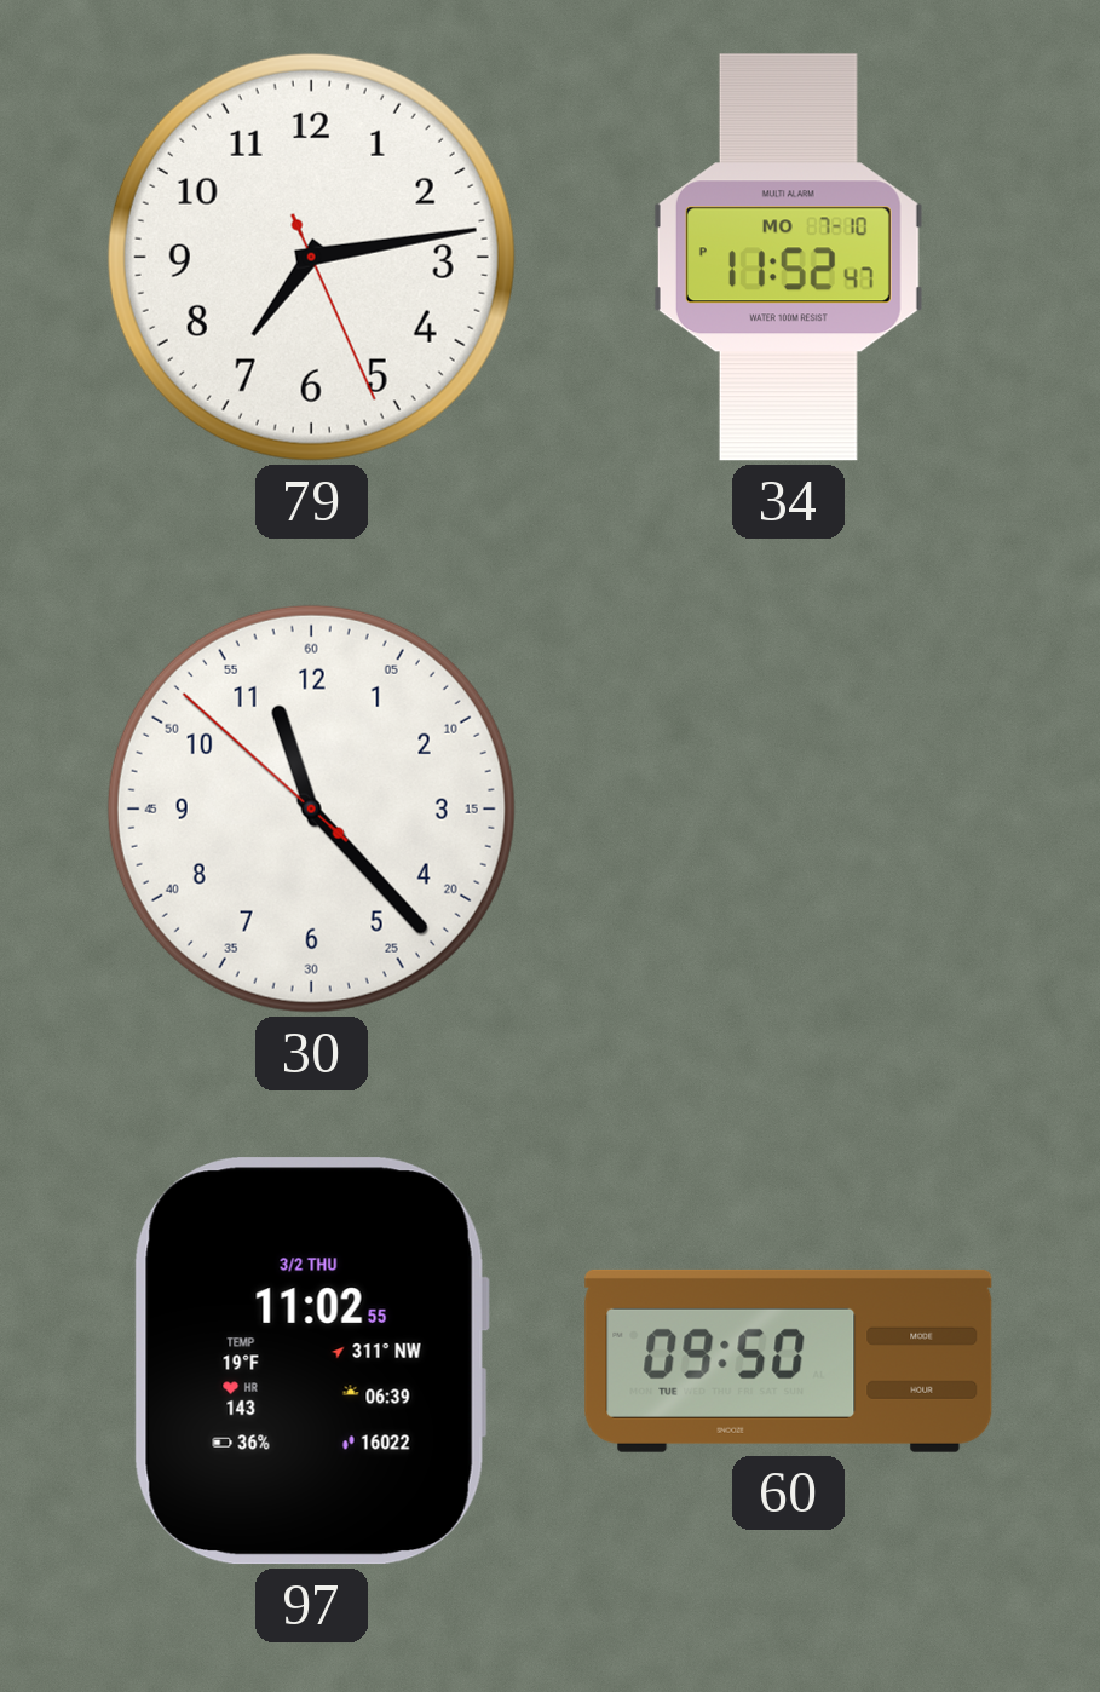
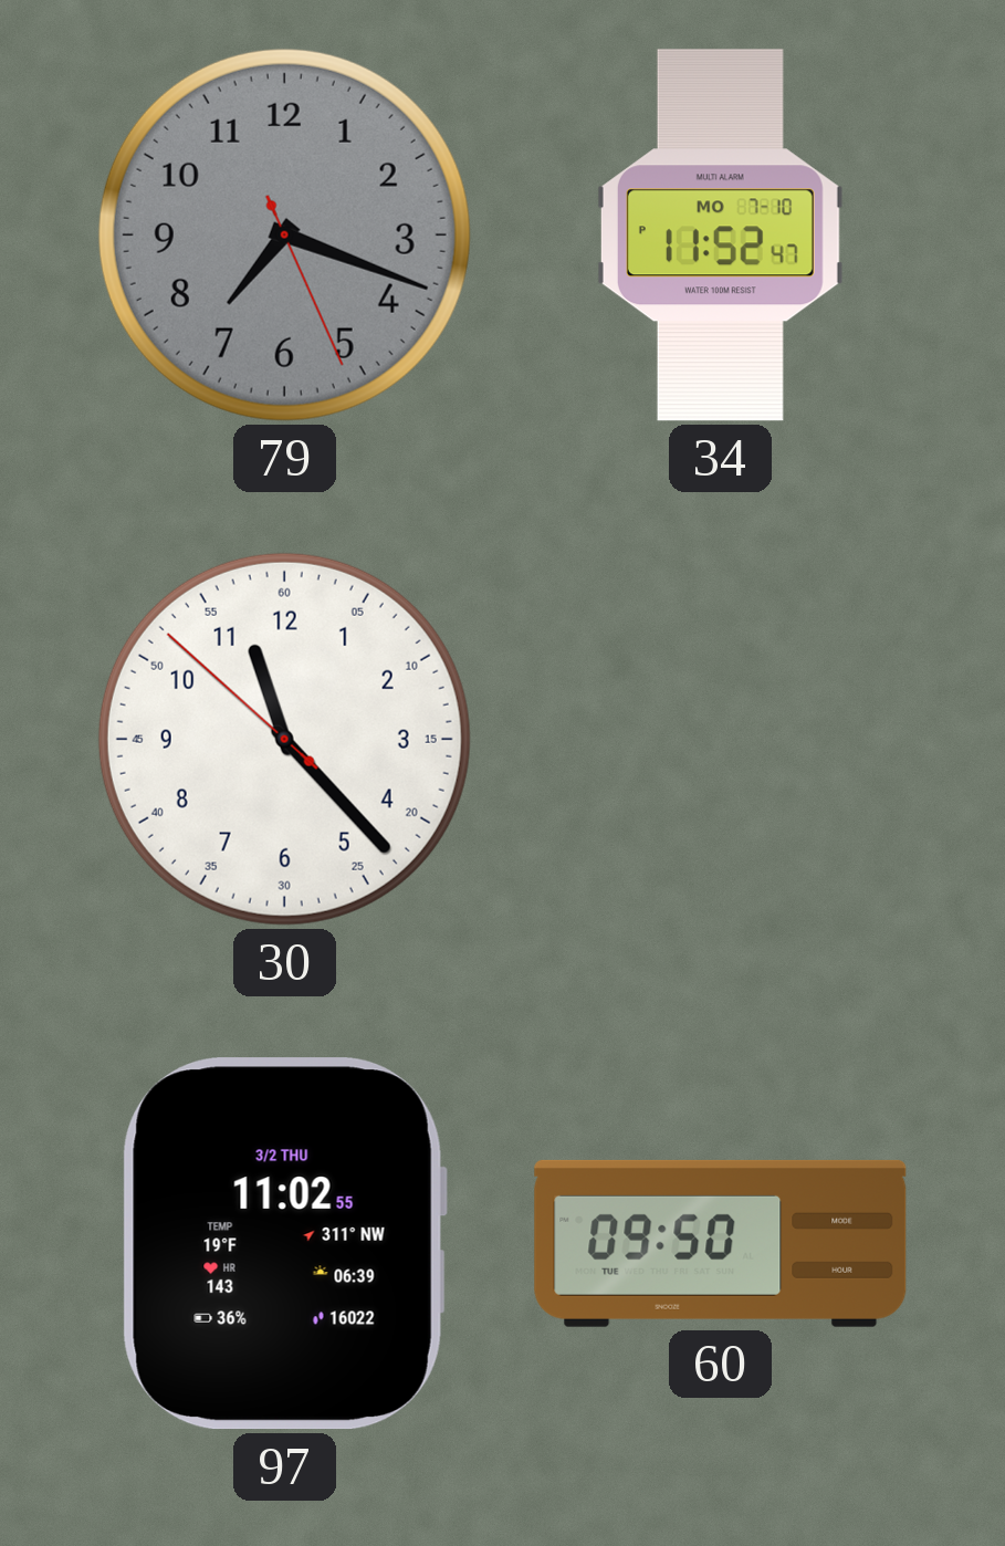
79: 7:13 -> 7:18
79 dial: white -> grey
